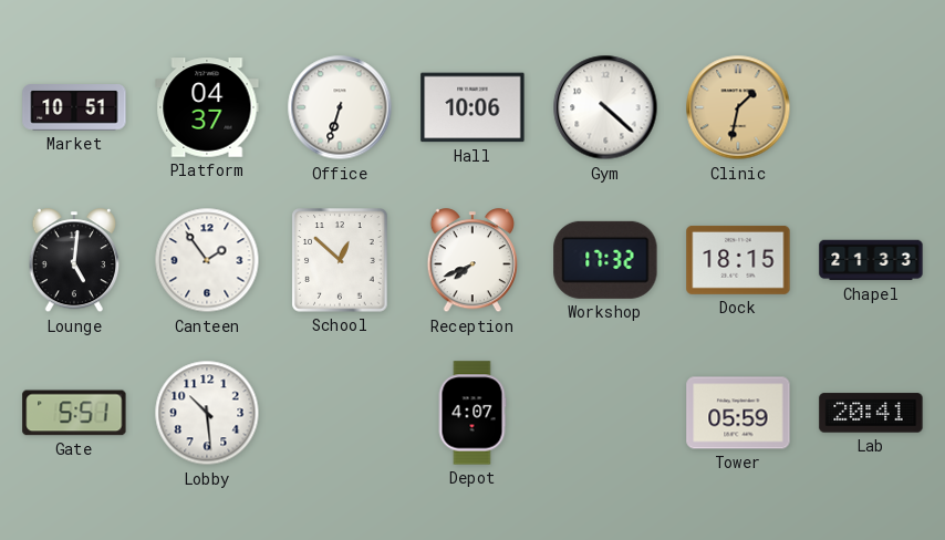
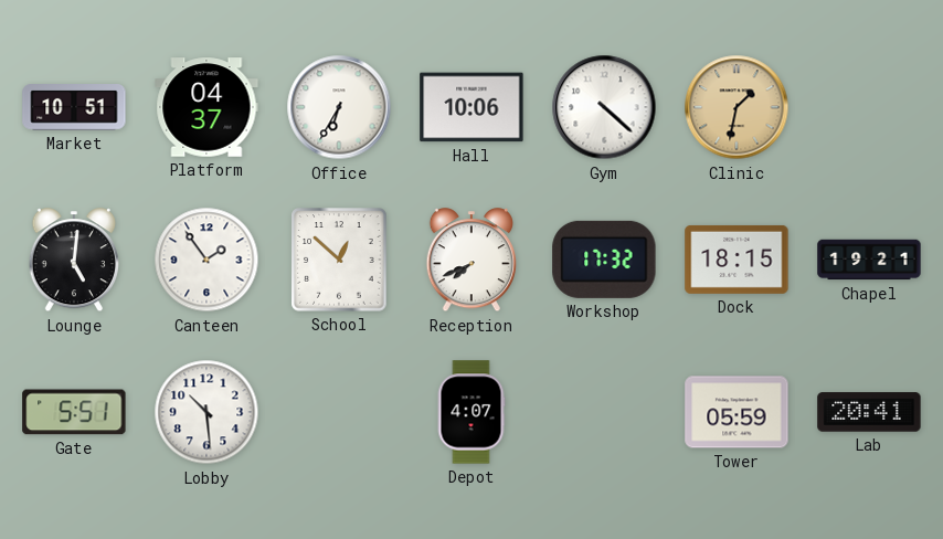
Office: 6:33 -> 6:35
Chapel: 21:33 -> 19:21
